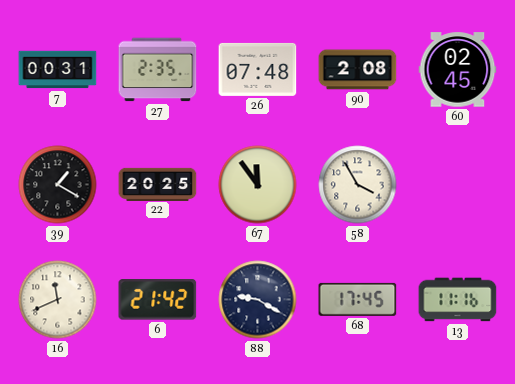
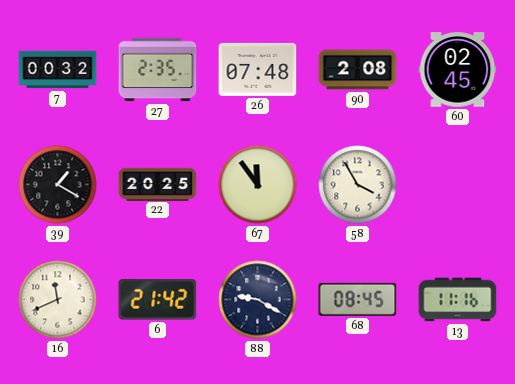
7: 00:31 -> 00:32
68: 17:45 -> 08:45
